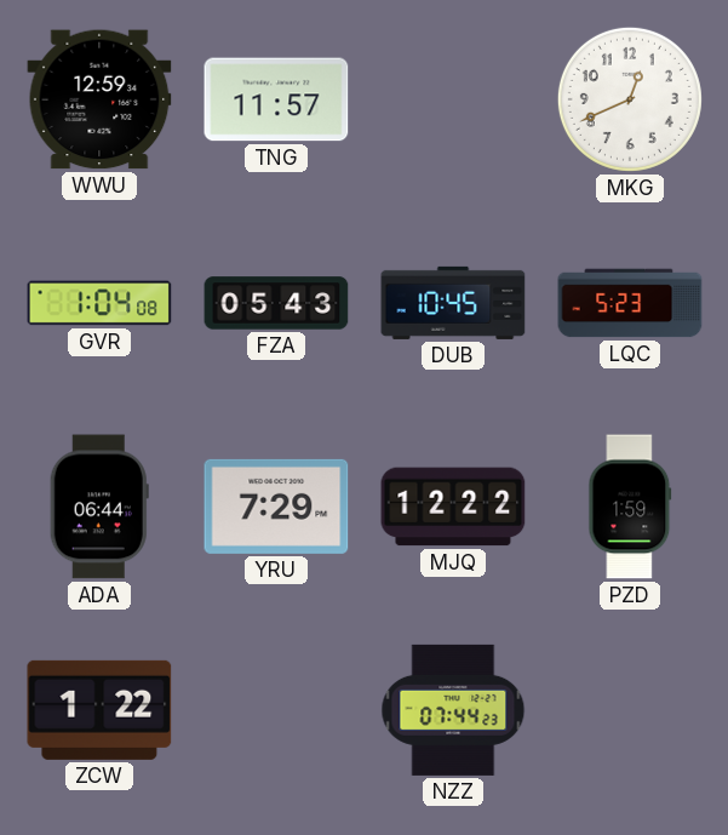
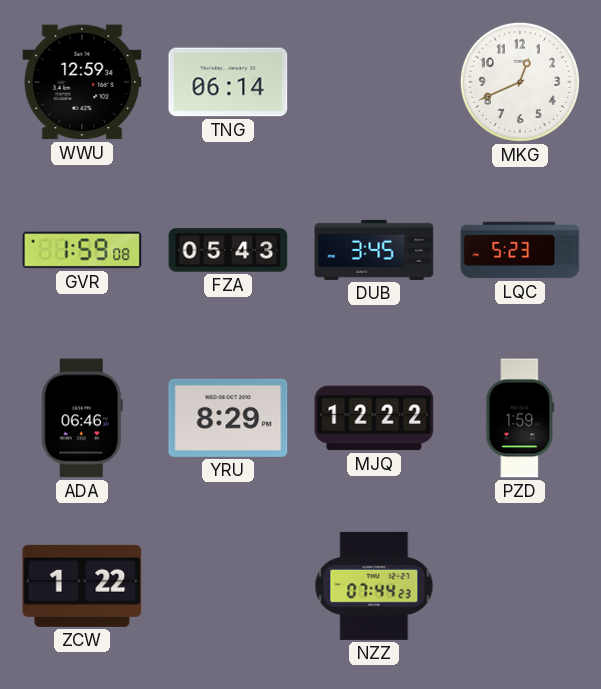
TNG: 11:57 -> 06:14
GVR: 1:04 -> 1:59
DUB: 10:45 -> 3:45
ADA: 06:44 -> 06:46
YRU: 7:29 -> 8:29
